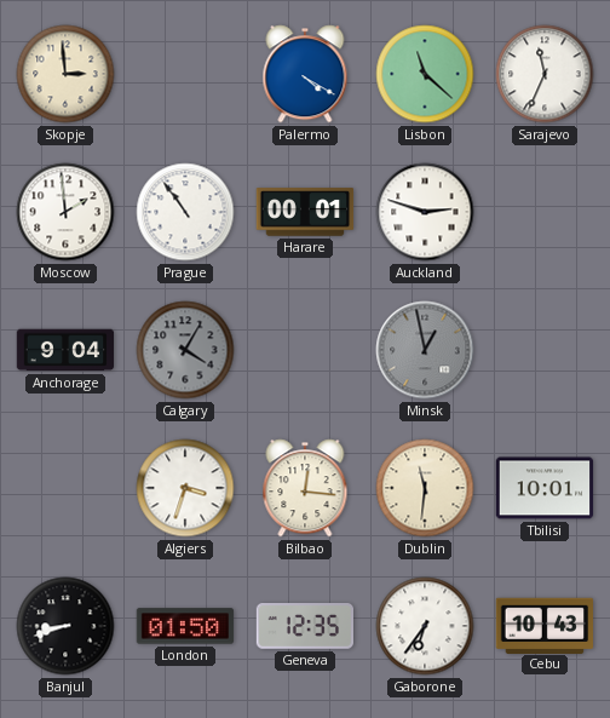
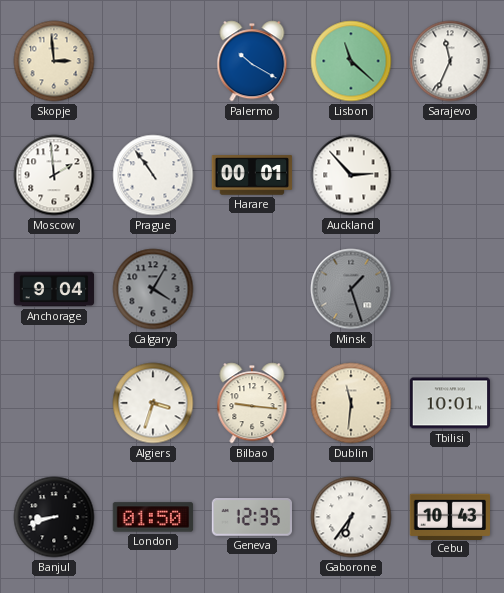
Palermo: 4:20 -> 10:20
Auckland: 2:48 -> 2:53
Minsk: 12:58 -> 1:27
Bilbao: 12:16 -> 9:16
